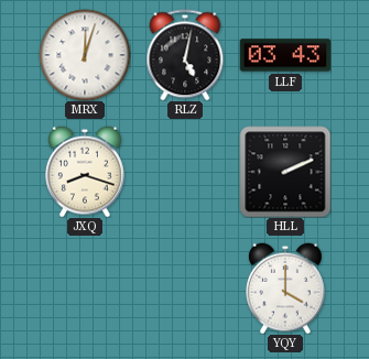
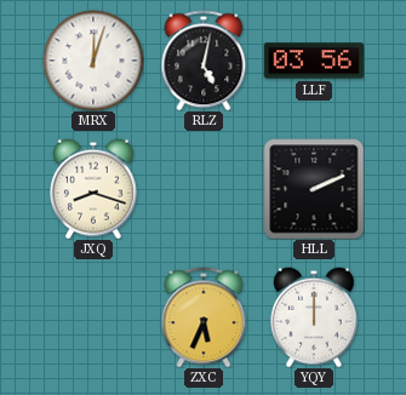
LLF: 03:43 -> 03:56
ZXC: none -> 5:34
YQY: 4:00 -> 12:00
